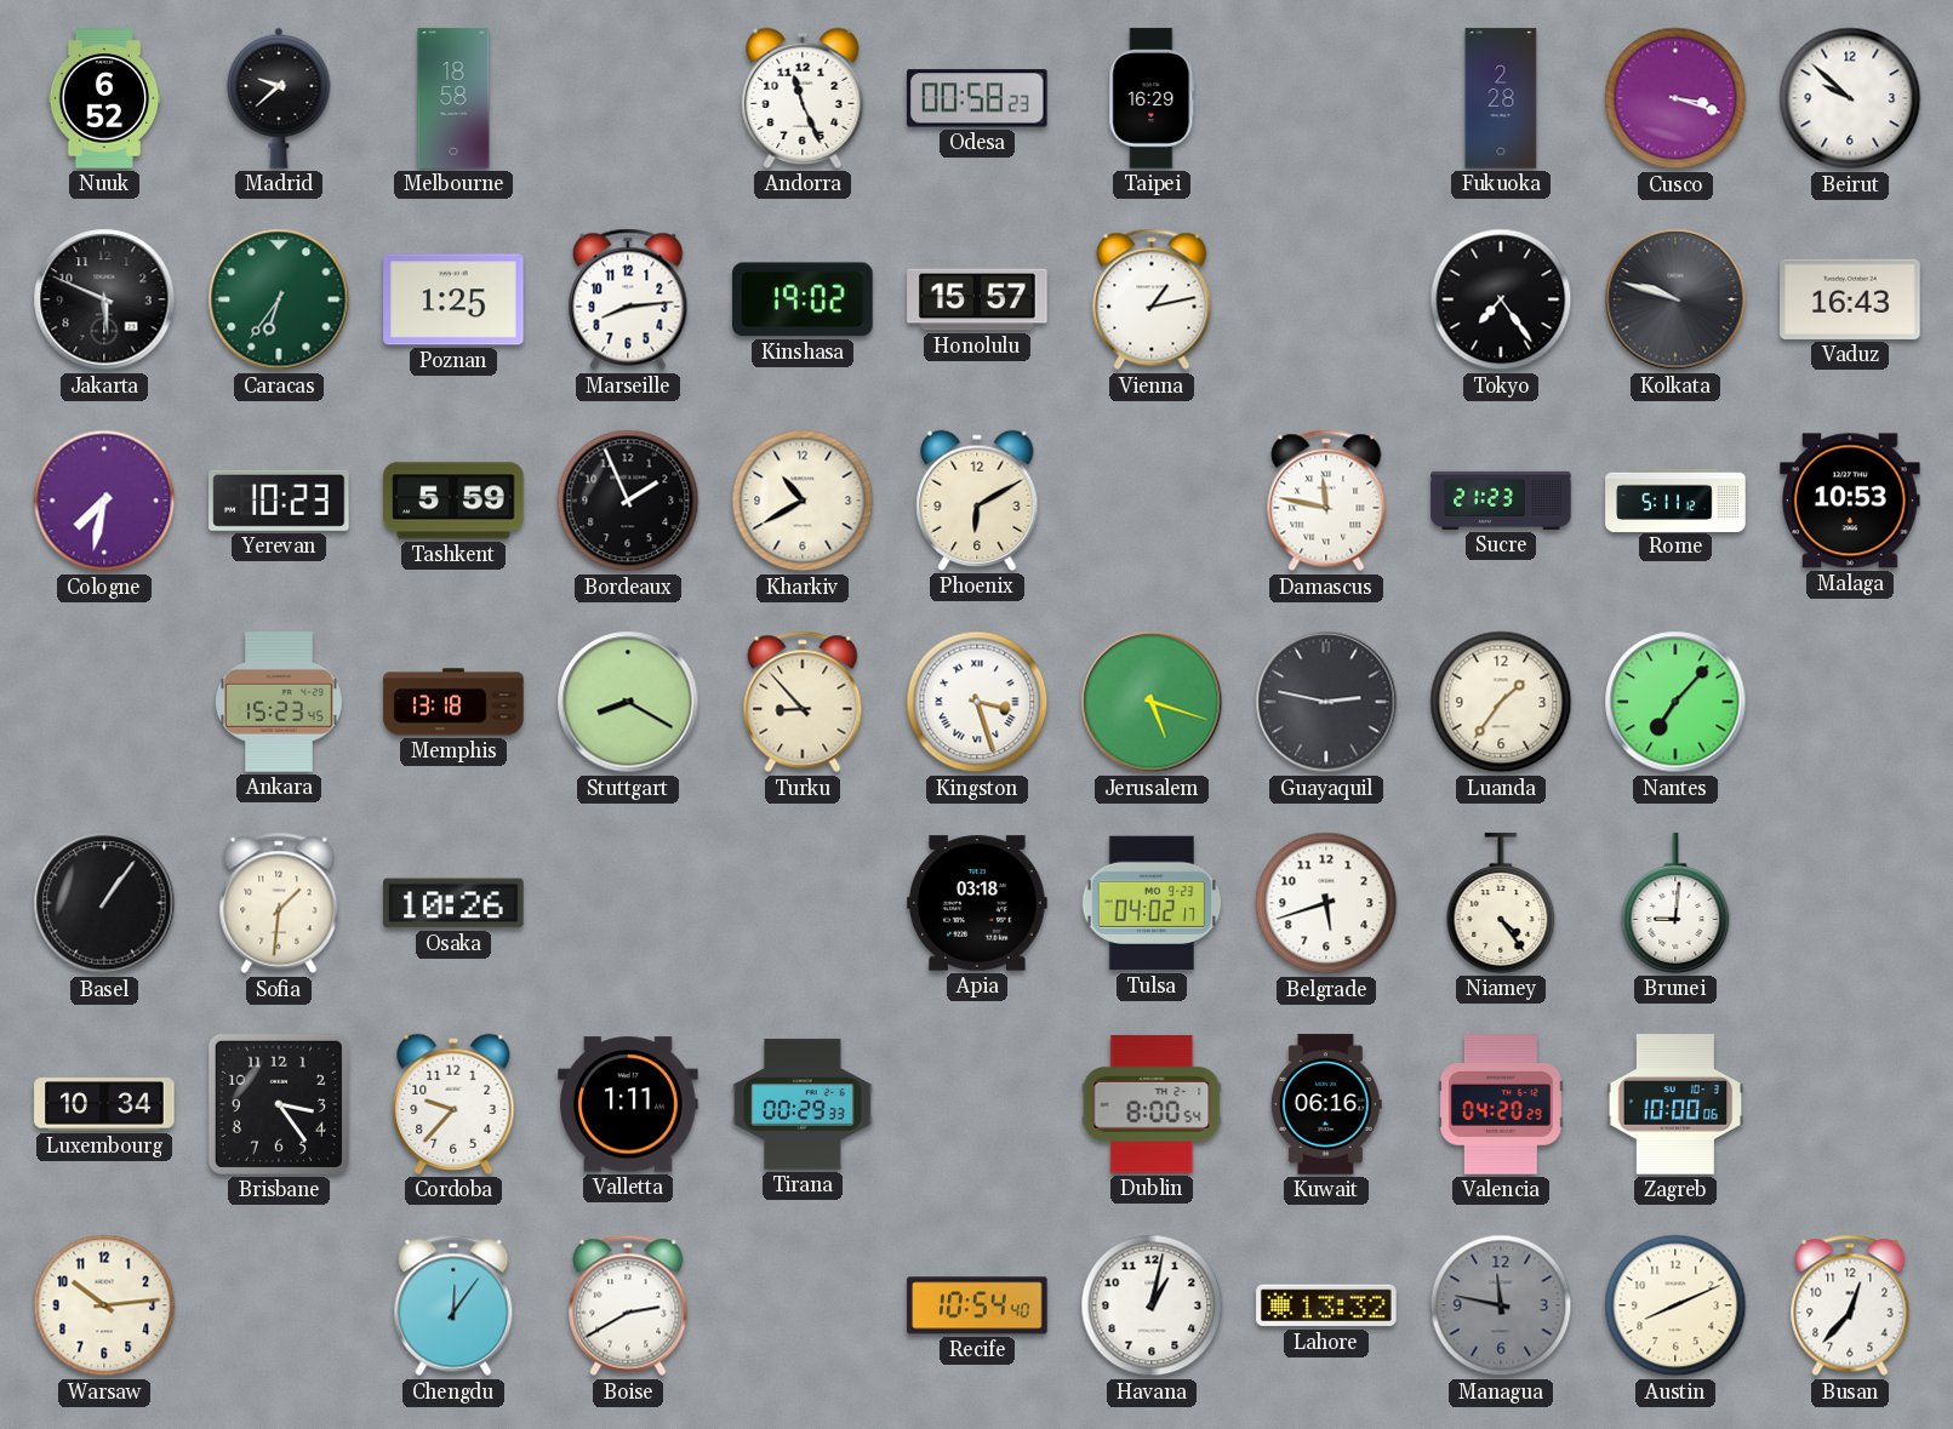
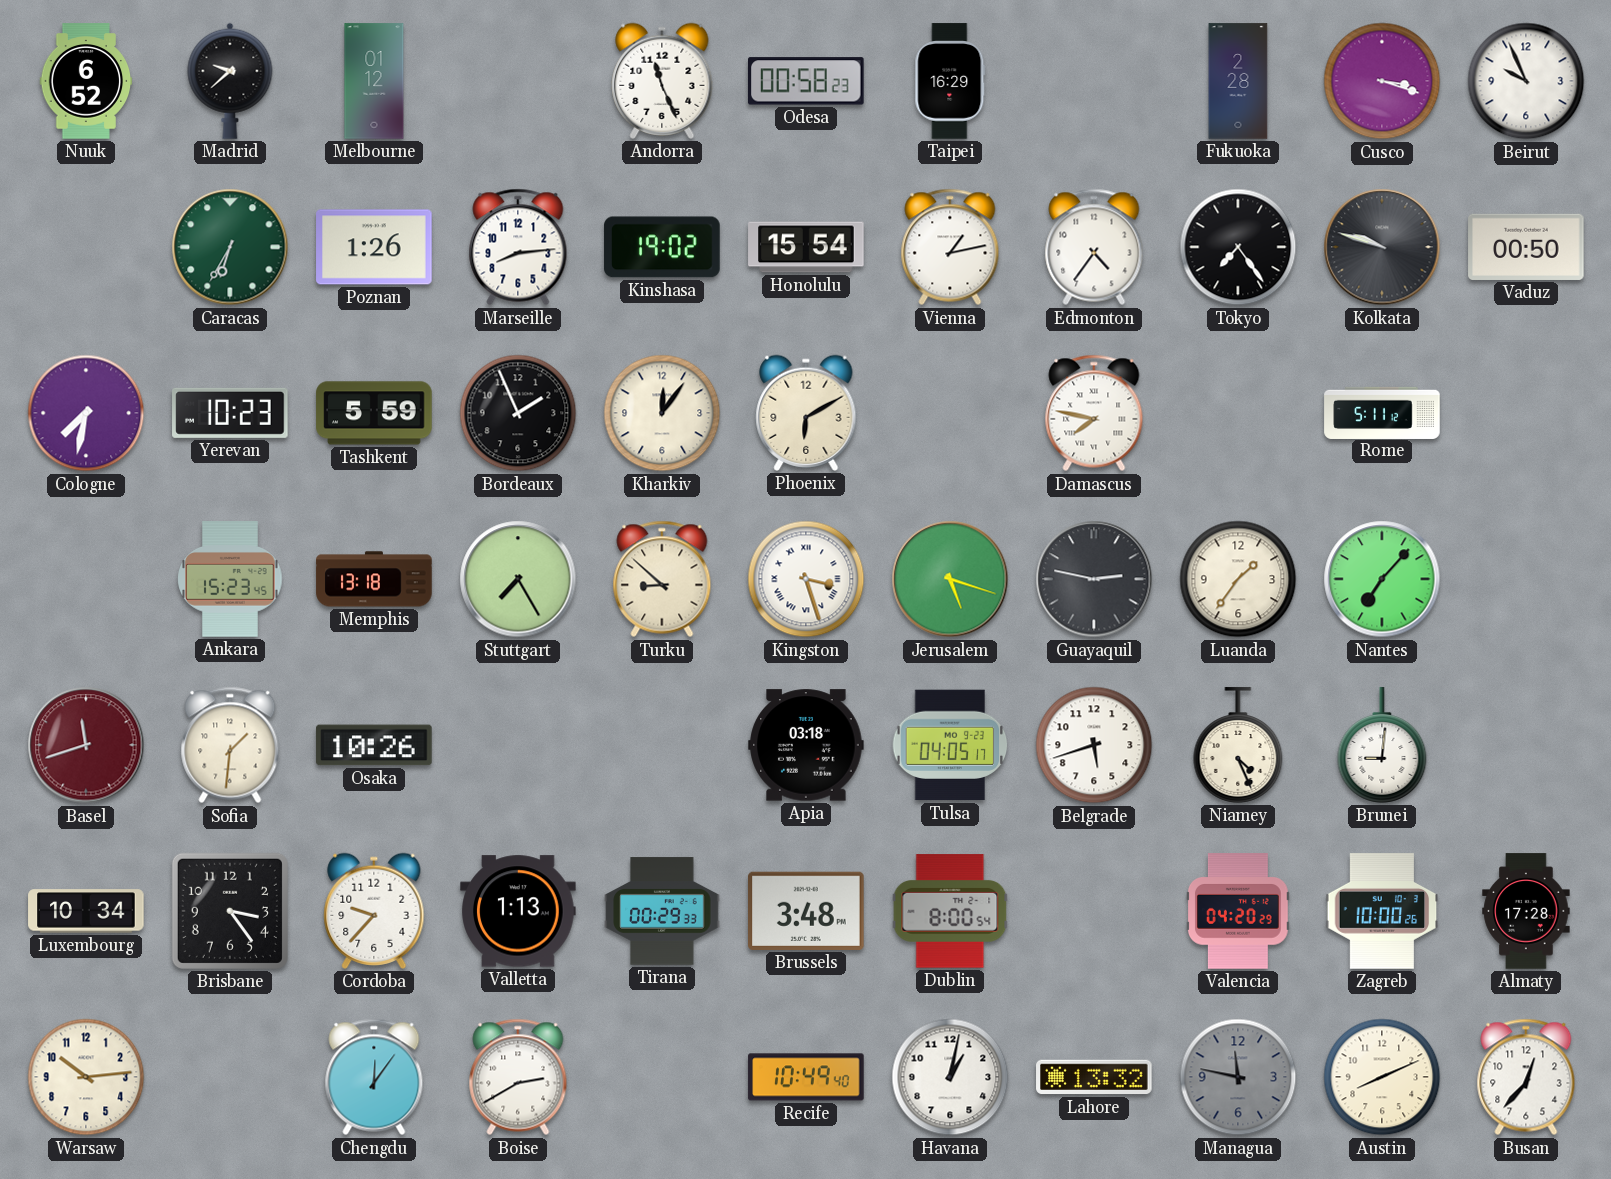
Melbourne: 18:58 -> 01:12
Beirut: 9:52 -> 9:56
Jakarta: 5:49 -> none
Caracas: 6:36 -> 6:35
Poznan: 1:25 -> 1:26
Honolulu: 15:57 -> 15:54
Edmonton: none -> 4:36
Vaduz: 16:43 -> 00:50
Kharkiv: 10:40 -> 12:06
Damascus: 11:47 -> 7:47
Sucre: 21:23 -> none
Malaga: 10:53 -> none
Stuttgart: 8:20 -> 7:25
Turku: 8:53 -> 8:52
Basel: 1:06 -> 11:42
Basel dial: black -> burgundy
Tulsa: 04:02 -> 04:05
Niamey: 4:24 -> 4:26
Valletta: 1:11 -> 1:13
Brussels: none -> 3:48
Kuwait: 06:16 -> none
Zagreb: 10:00:06 -> 10:00:26
Almaty: none -> 17:28
Recife: 10:54 -> 10:49
